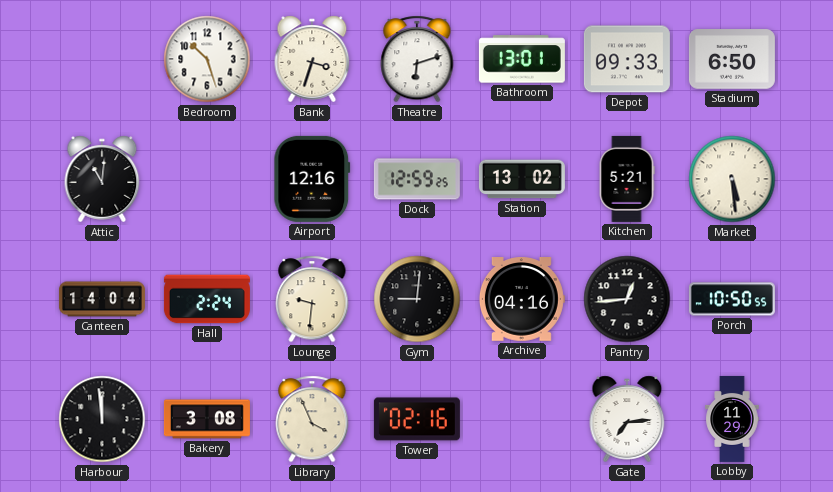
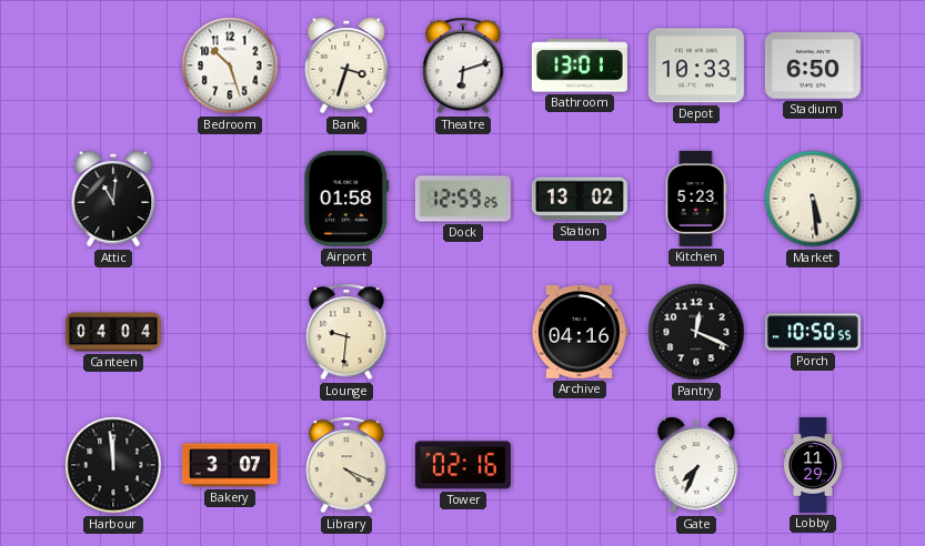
Depot: 09:33 -> 10:33
Airport: 12:16 -> 01:58
Kitchen: 5:21 -> 5:23
Canteen: 14:04 -> 04:04
Hall: 2:24 -> none
Gym: 9:01 -> none
Pantry: 12:44 -> 12:19
Bakery: 3:08 -> 3:07
Library: 3:56 -> 4:19
Gate: 7:14 -> 7:34
